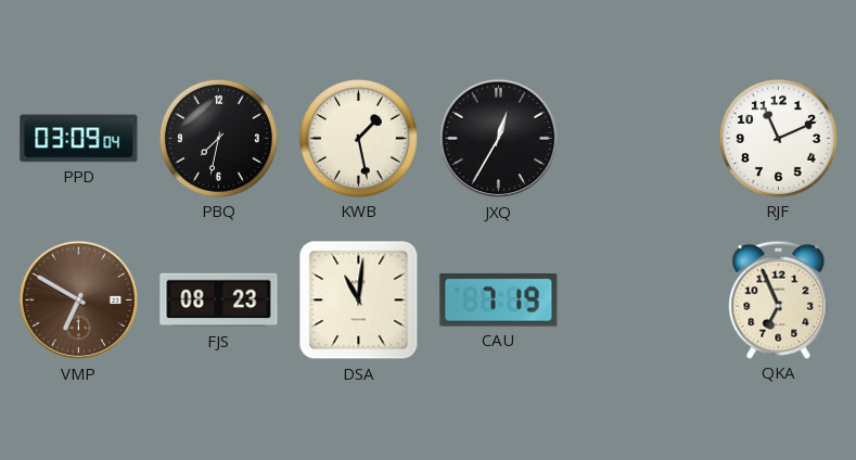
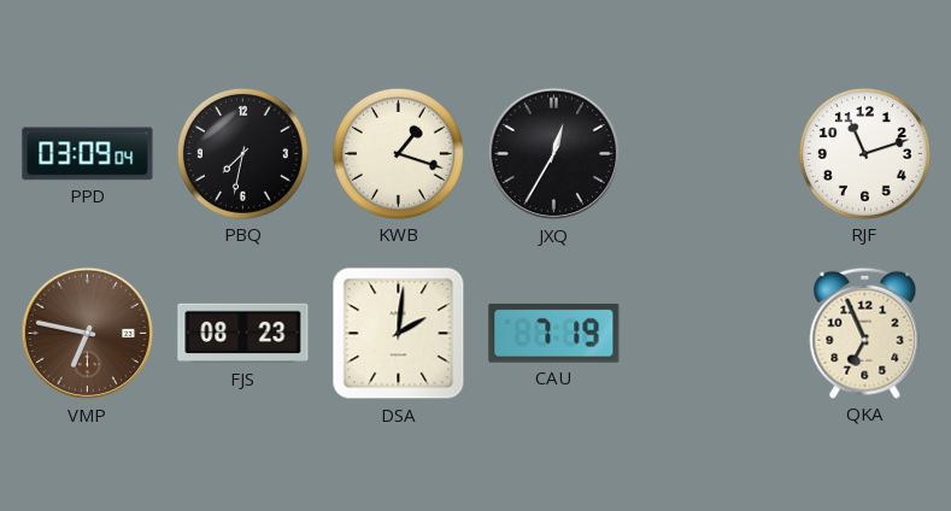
KWB: 1:28 -> 1:18
RJF: 11:11 -> 11:12
VMP: 6:50 -> 6:47
DSA: 11:01 -> 2:01
